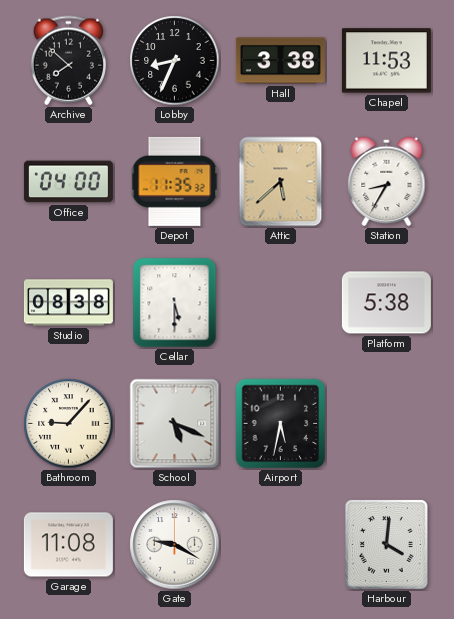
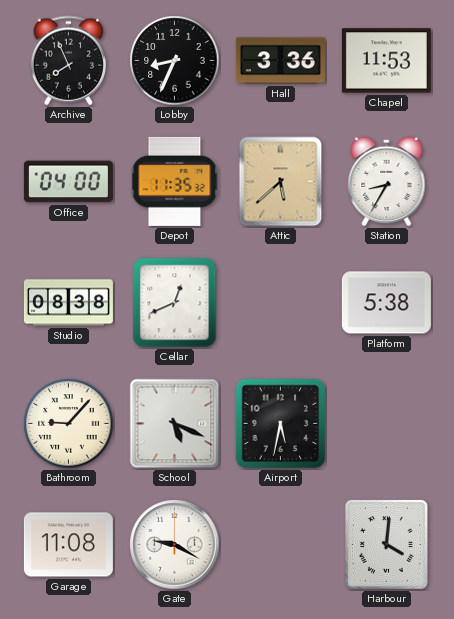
Archive: 7:52 -> 7:56
Hall: 3:38 -> 3:36
Cellar: 5:30 -> 12:41
